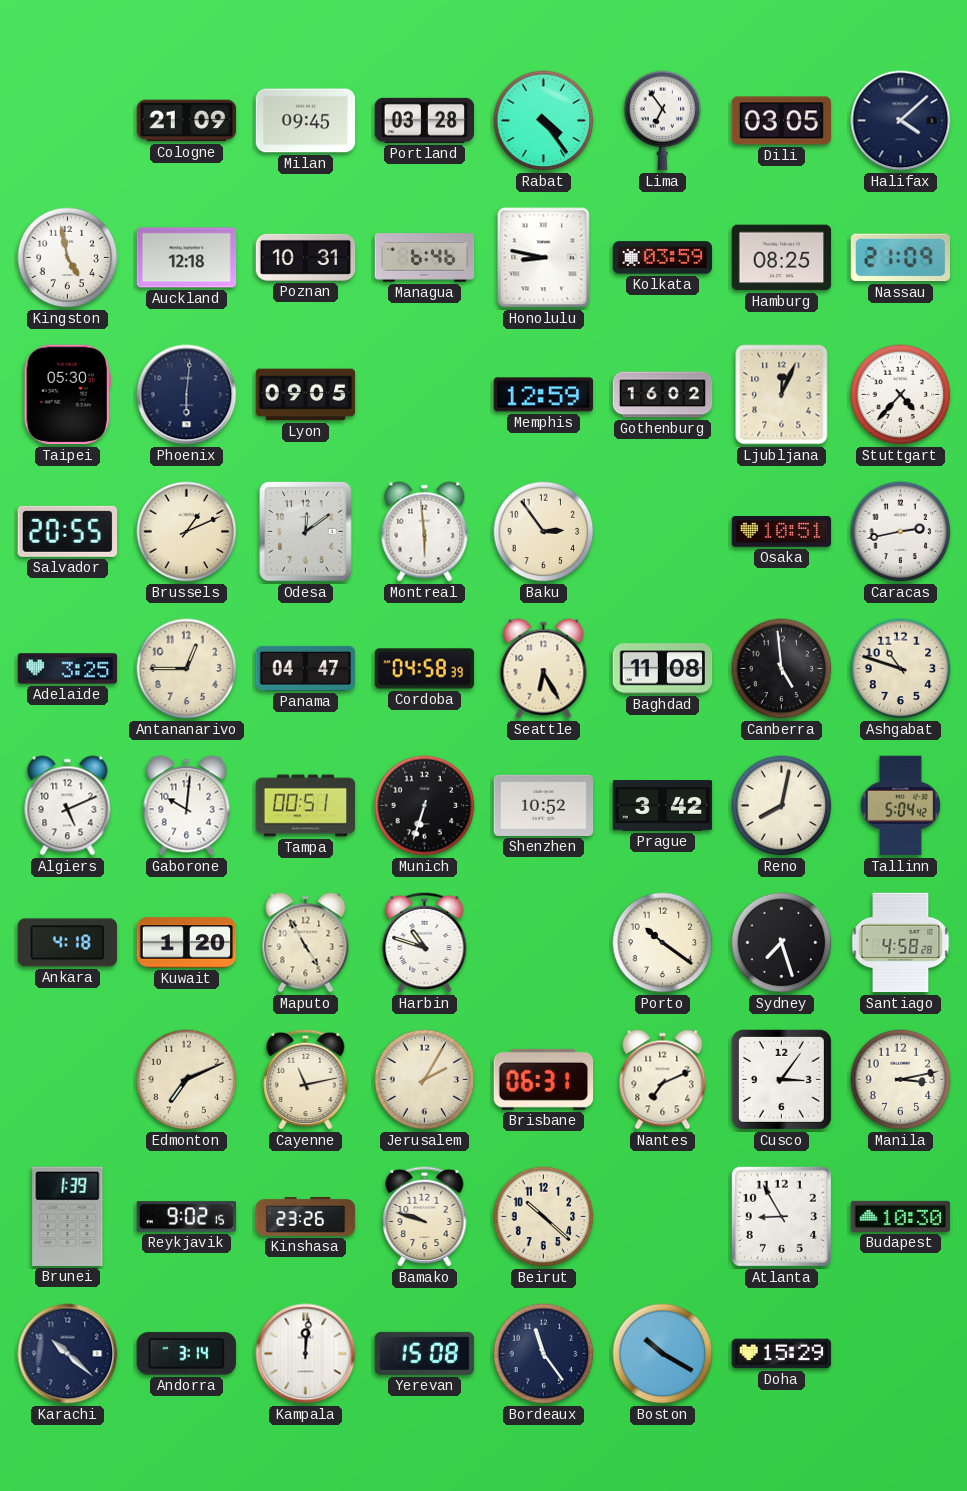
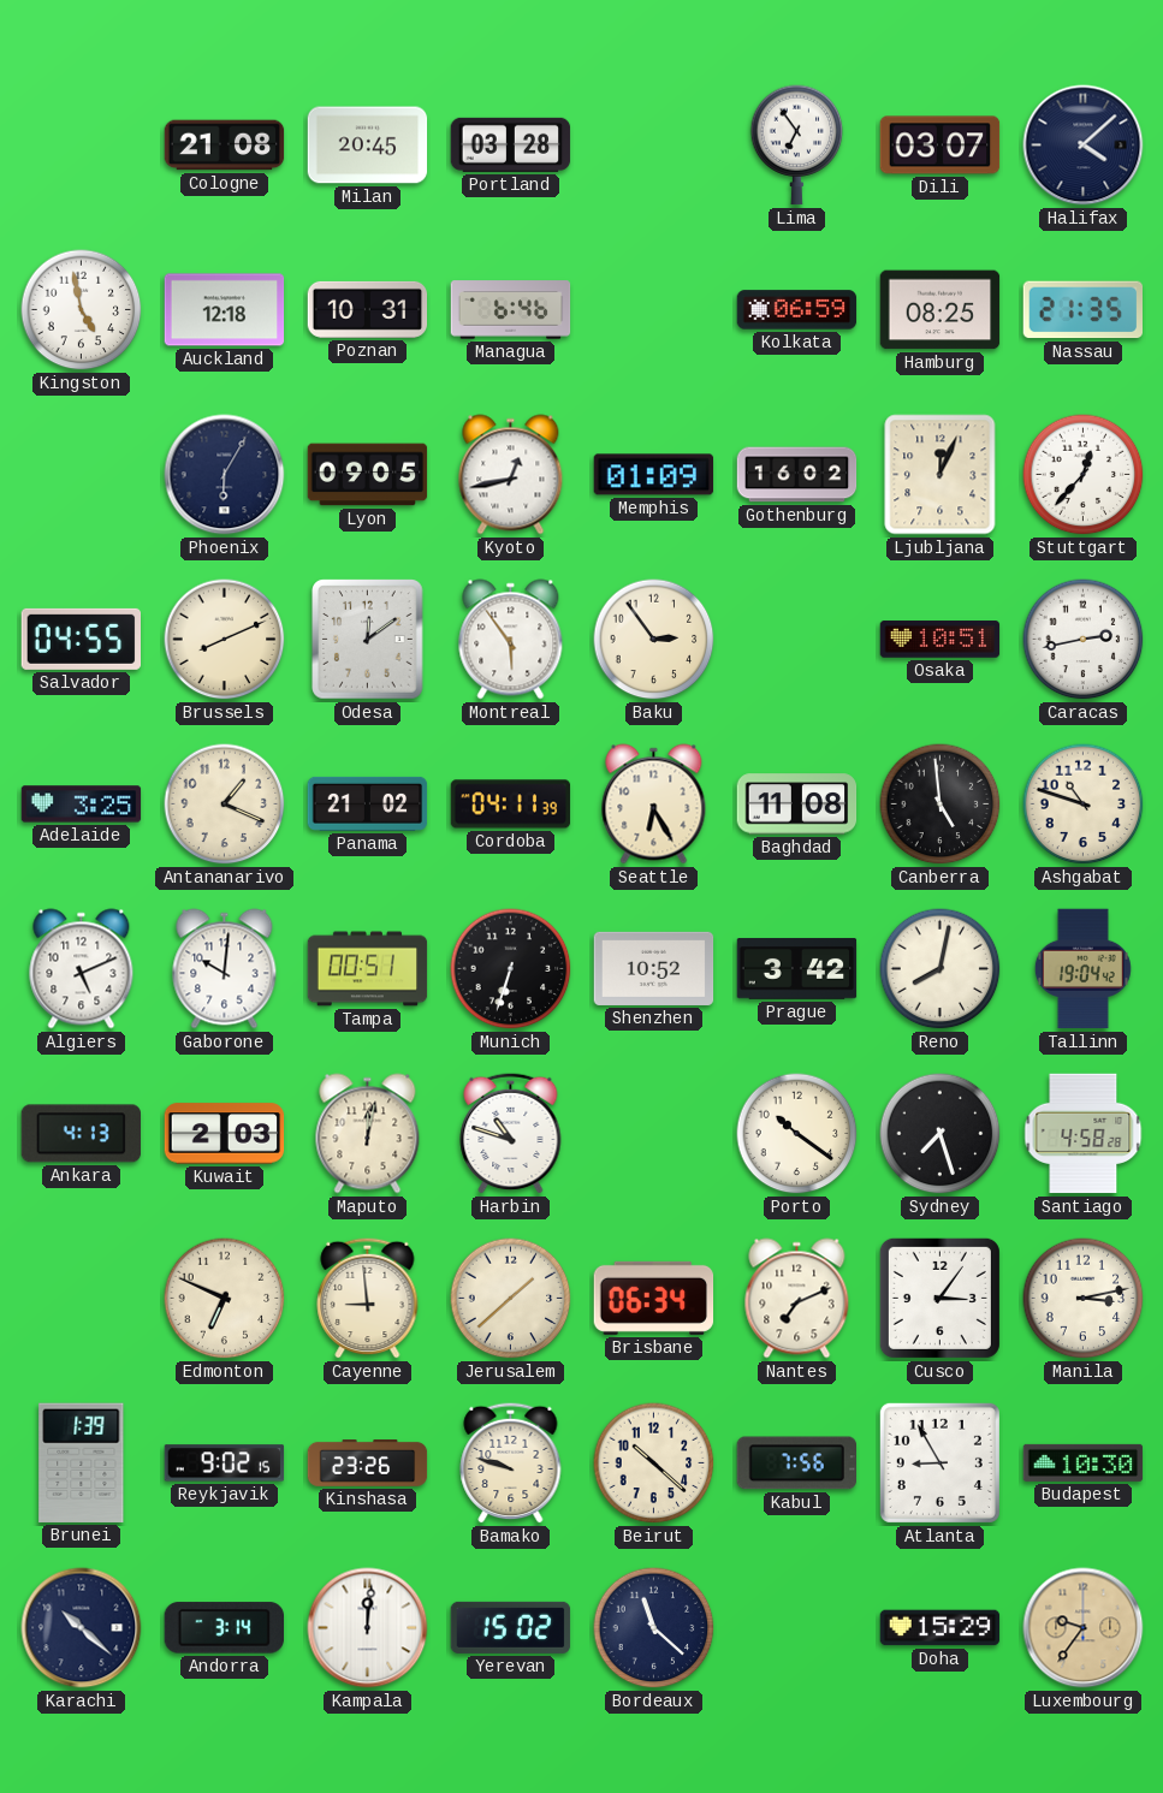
Cologne: 21:09 -> 21:08
Milan: 09:45 -> 20:45
Rabat: 4:24 -> none
Dili: 03:05 -> 03:07
Honolulu: 8:47 -> none
Kolkata: 03:59 -> 06:59
Nassau: 21:09 -> 21:35
Taipei: 05:30 -> none
Phoenix: 6:01 -> 6:05
Kyoto: none -> 12:43
Memphis: 12:59 -> 01:09
Stuttgart: 4:37 -> 12:37
Salvador: 20:55 -> 04:55
Brussels: 1:11 -> 8:11
Montreal: 5:59 -> 5:54
Antananarivo: 12:45 -> 1:19
Panama: 04:47 -> 21:02
Cordoba: 04:58 -> 04:11
Tallinn: 5:04 -> 19:04
Ankara: 4:18 -> 4:13
Kuwait: 1:20 -> 2:03
Maputo: 4:55 -> 12:02
Edmonton: 7:11 -> 6:49
Cayenne: 11:13 -> 8:59
Jerusalem: 2:05 -> 1:38
Brisbane: 06:31 -> 06:34
Kabul: none -> 7:56
Yerevan: 15:08 -> 15:02
Bordeaux: 11:24 -> 11:22
Boston: 10:20 -> none
Luxembourg: none -> 9:36
